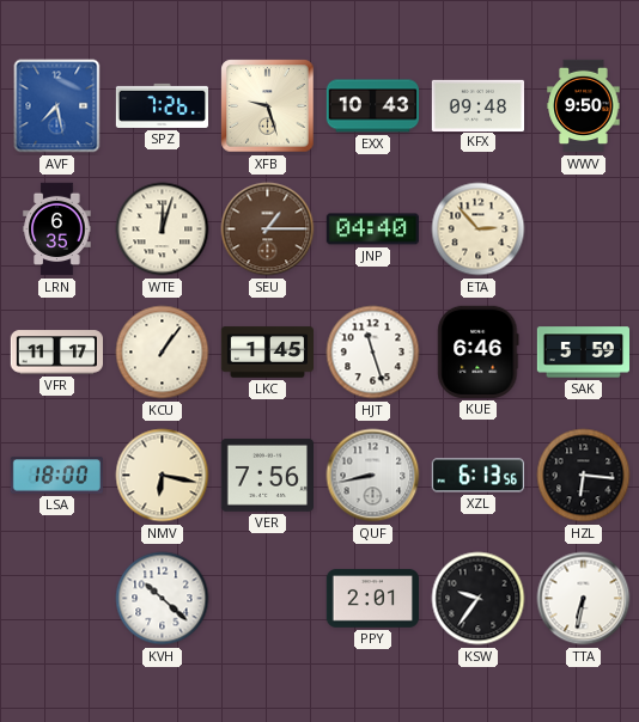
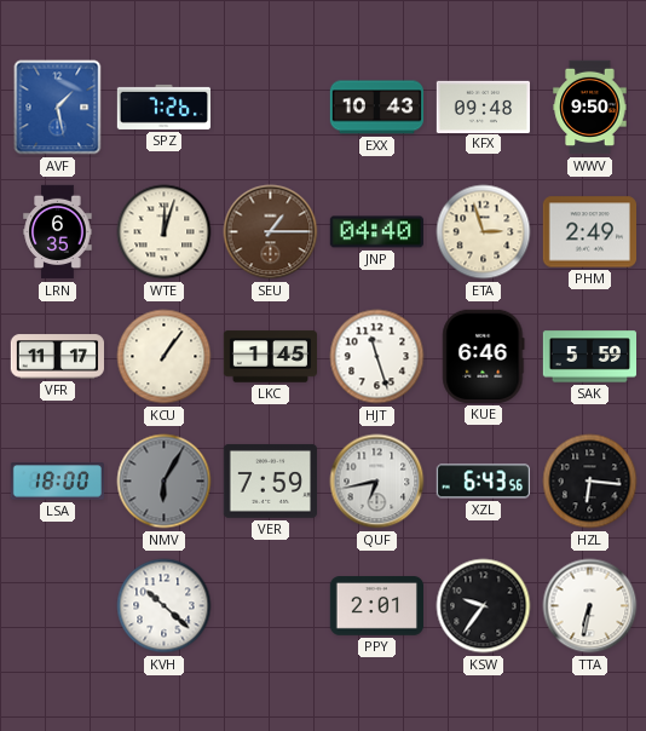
AVF: 7:28 -> 1:28
XFB: 9:27 -> none
ETA: 2:53 -> 2:57
PHM: none -> 2:49
NMV: 6:17 -> 6:05
NMV dial: cream -> grey
VER: 7:56 -> 7:59
QUF: 8:43 -> 6:43
XZL: 6:13 -> 6:43
